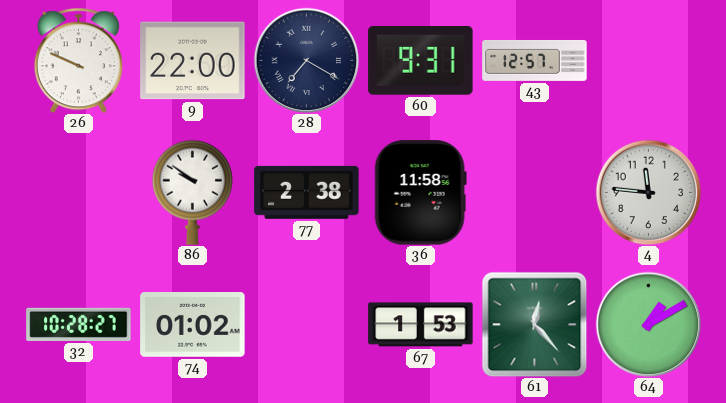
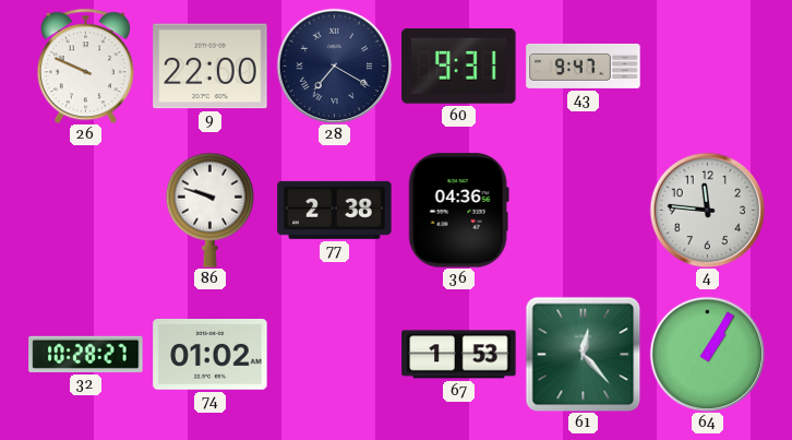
43: 12:57 -> 9:47
86: 9:51 -> 9:48
36: 11:58 -> 04:36
64: 1:10 -> 1:05
